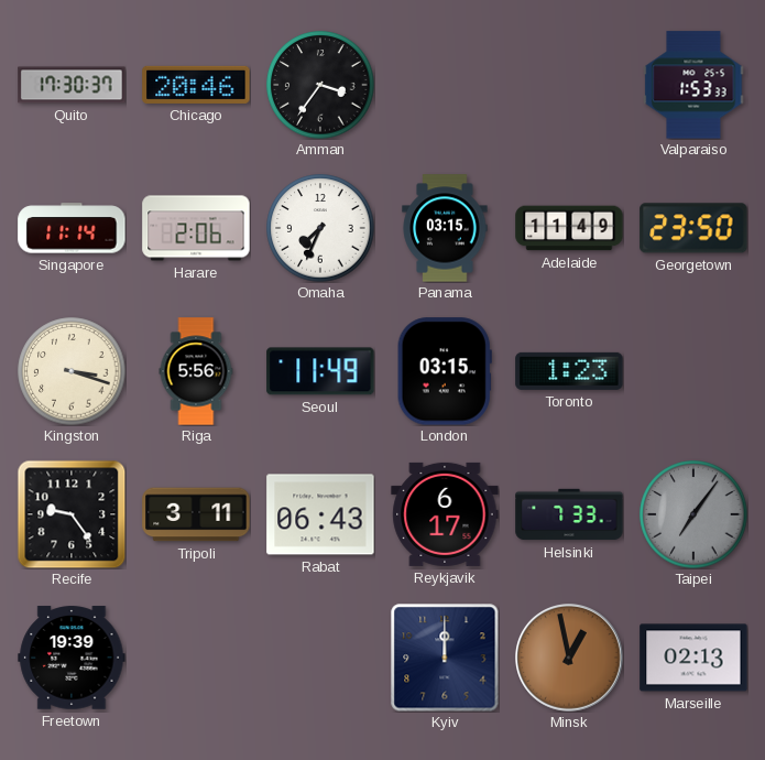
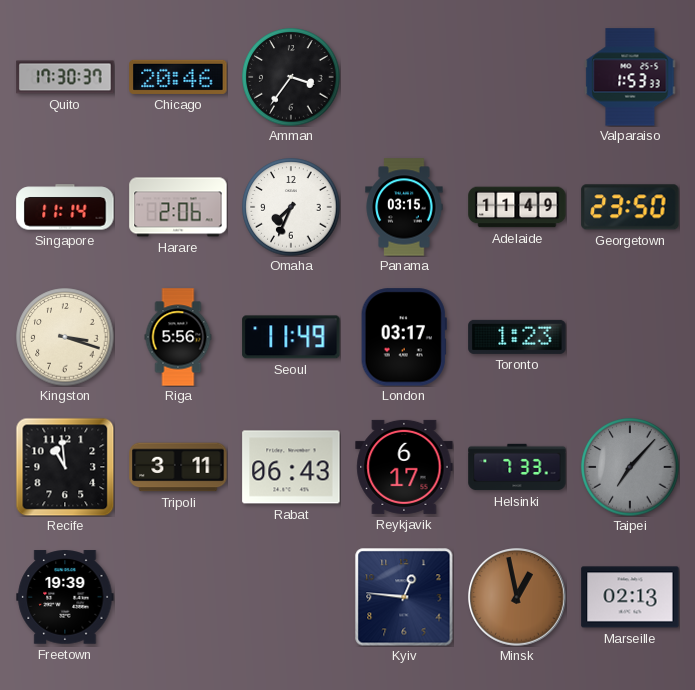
London: 03:15 -> 03:17
Recife: 9:24 -> 10:59
Taipei: 7:06 -> 7:07
Kyiv: 12:00 -> 12:46
